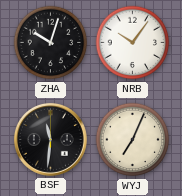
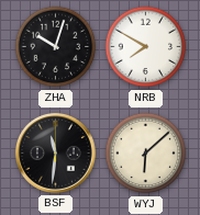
NRB: 10:06 -> 7:50
WYJ: 7:04 -> 6:08
